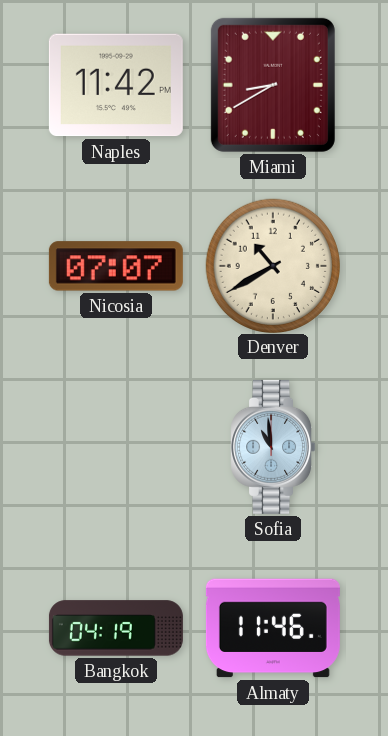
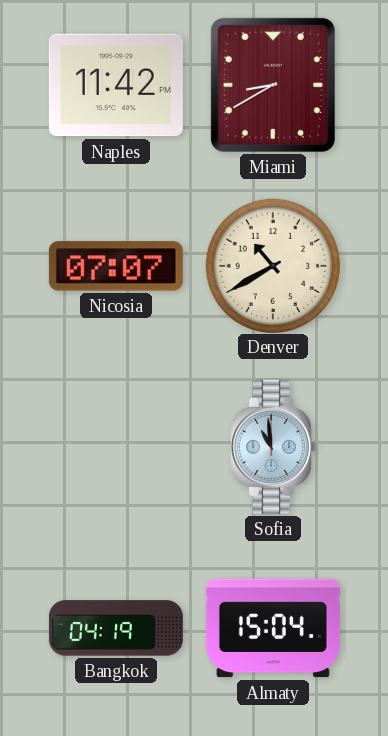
Almaty: 11:46 -> 15:04
